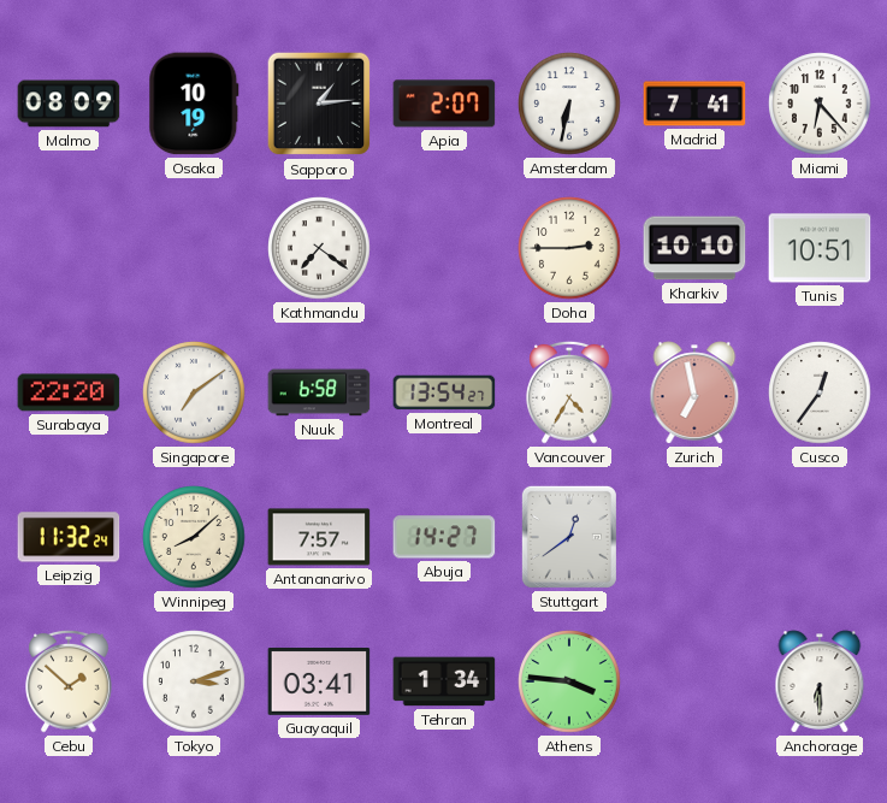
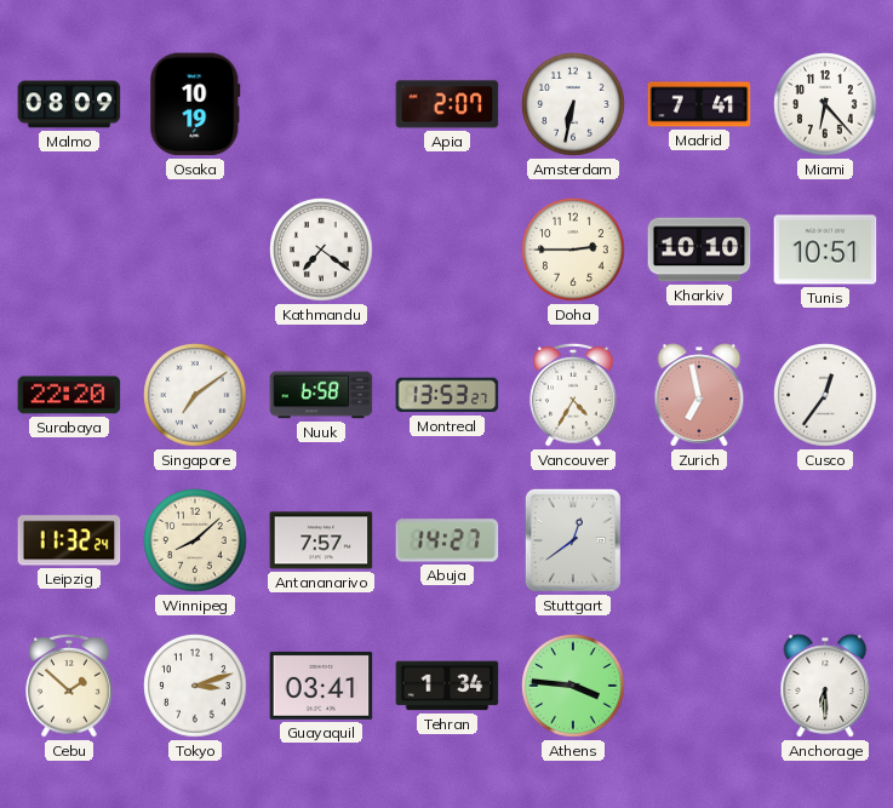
Sapporo: 1:14 -> none
Montreal: 13:54 -> 13:53
